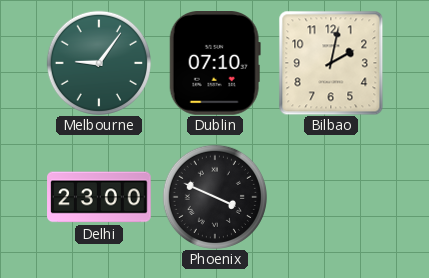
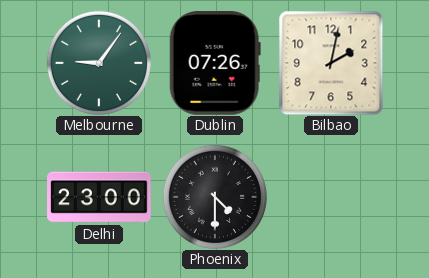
Dublin: 07:10 -> 07:26
Phoenix: 3:49 -> 4:30
